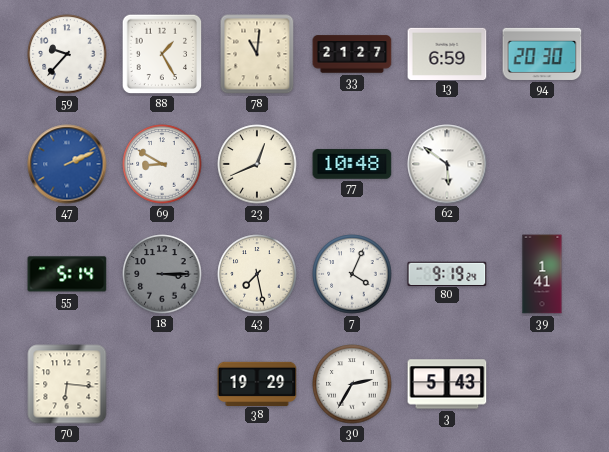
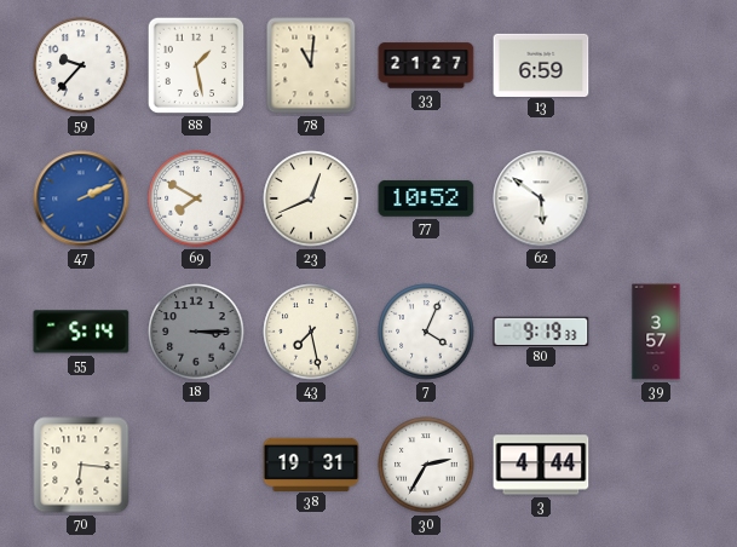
88: 1:25 -> 1:28
94: 20:30 -> none
69: 8:50 -> 7:50
77: 10:48 -> 10:52
80: 9:19:24 -> 9:19:33
39: 1:41 -> 3:57
38: 19:29 -> 19:31
3: 5:43 -> 4:44
